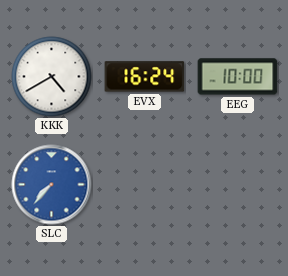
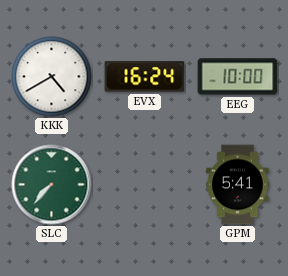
SLC dial: blue -> green
GPM: none -> 5:41
